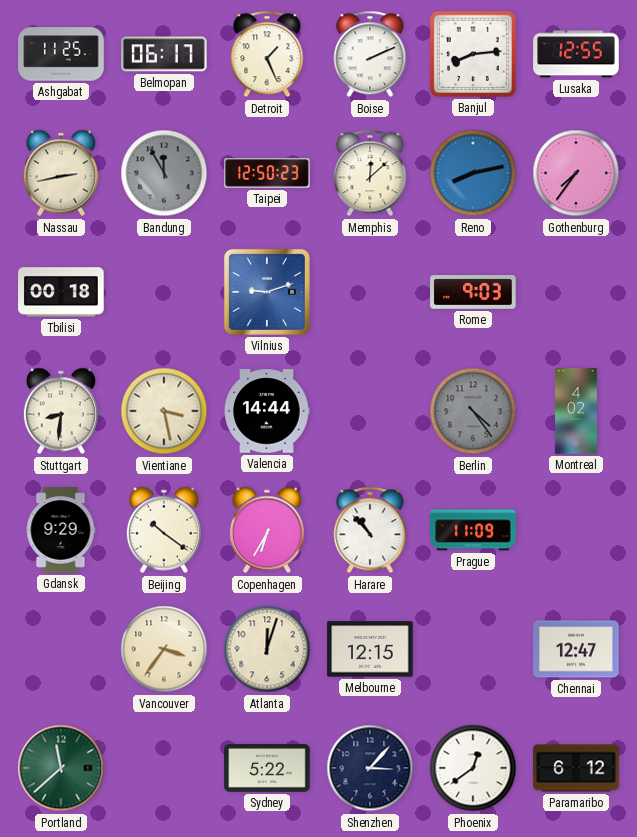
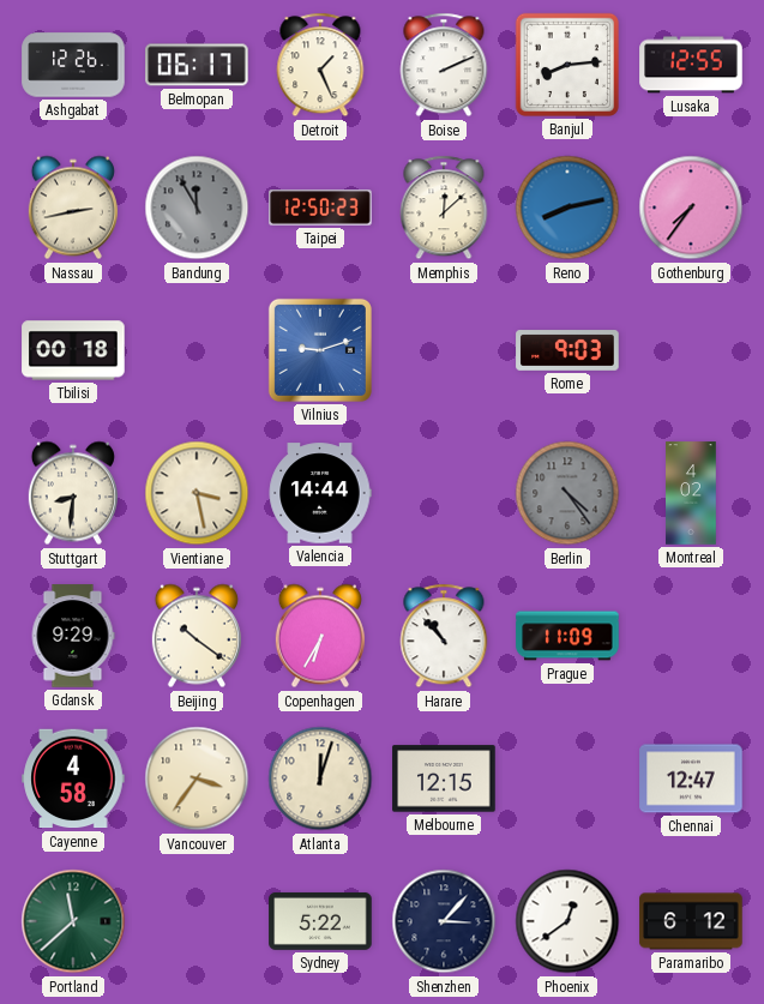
Ashgabat: 11:25 -> 12:26
Cayenne: none -> 4:58
